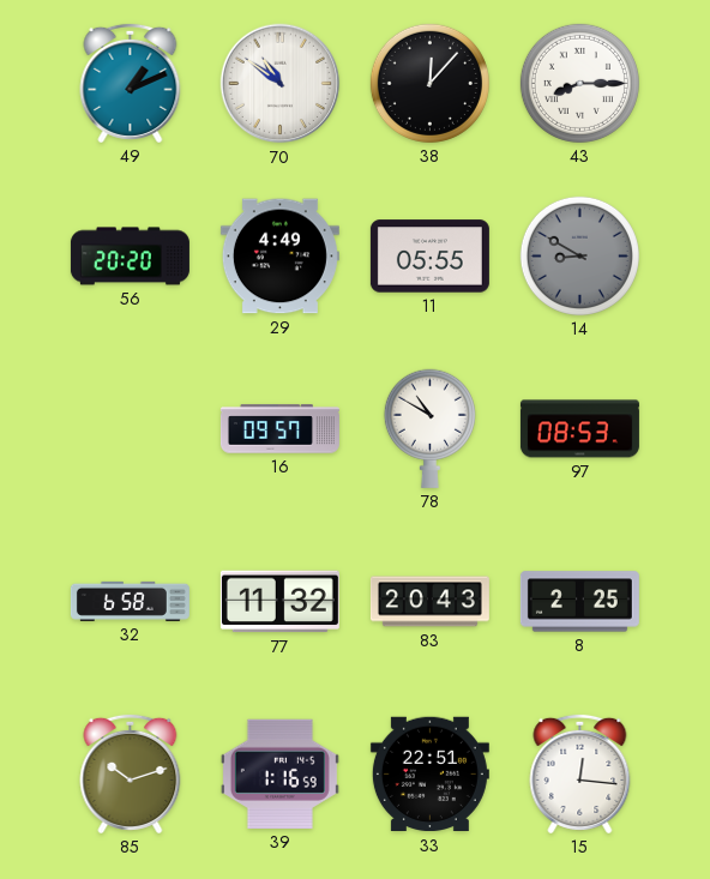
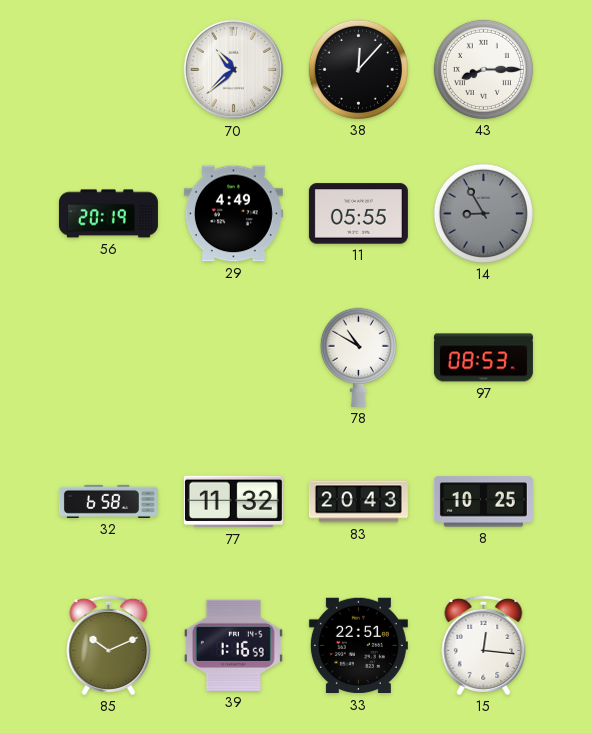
49: 1:11 -> none
70: 10:51 -> 10:38
56: 20:20 -> 20:19
14: 8:50 -> 8:55
16: 09:57 -> none
8: 2:25 -> 10:25
85: 10:12 -> 10:11
